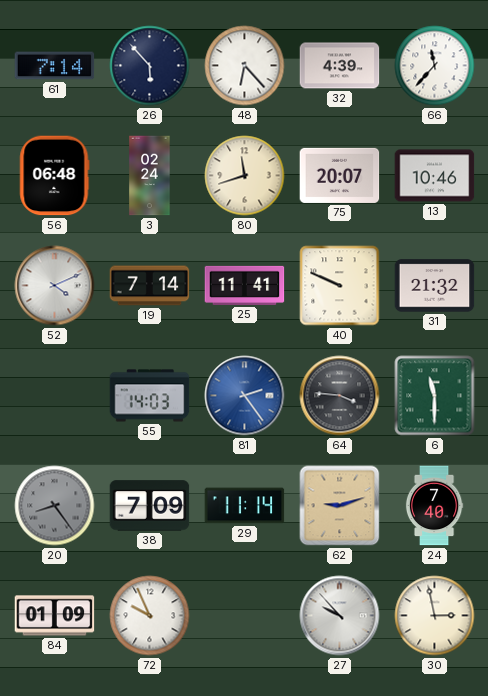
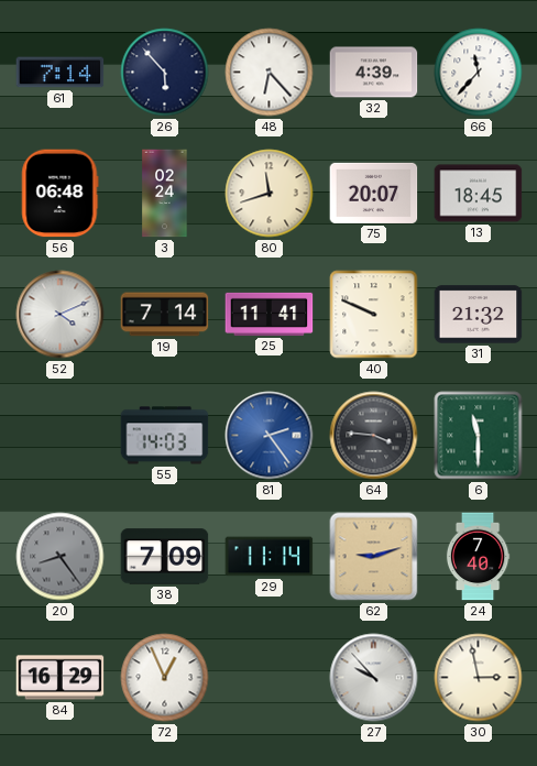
13: 10:46 -> 18:45
84: 01:09 -> 16:29
72: 9:56 -> 12:56
